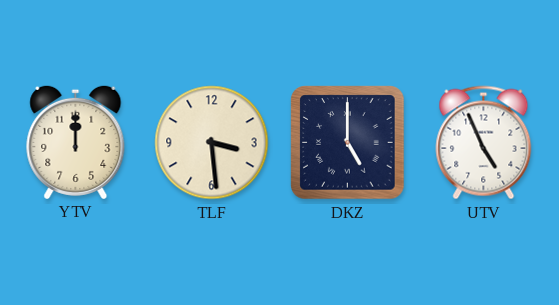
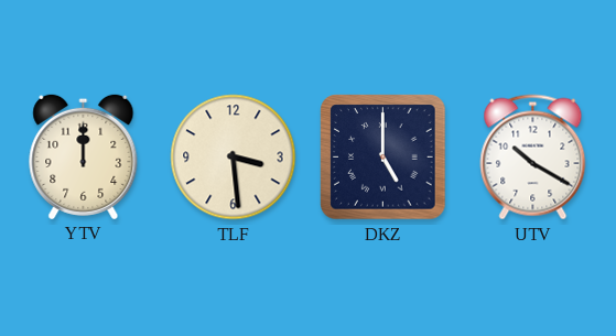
UTV: 4:56 -> 10:20
